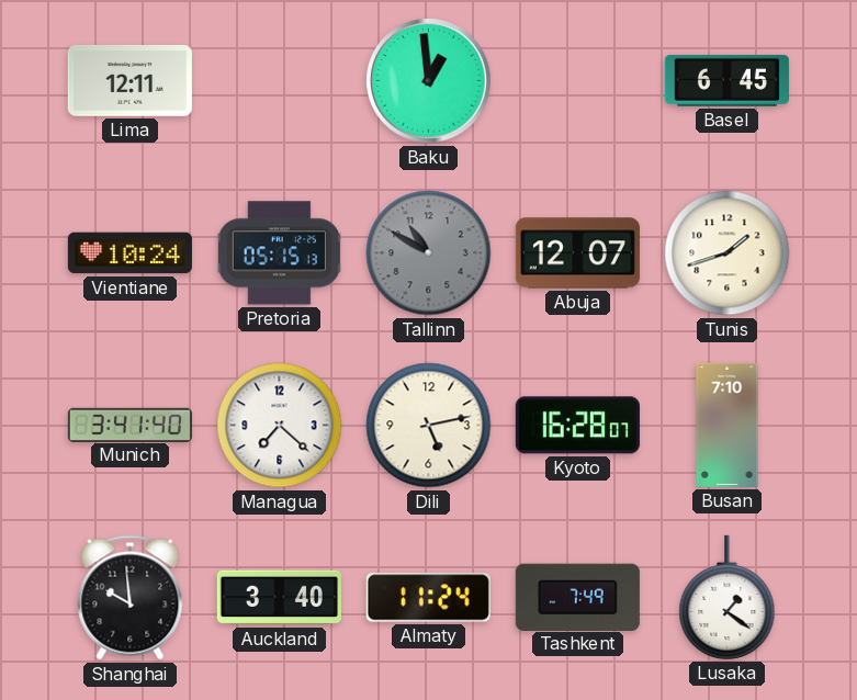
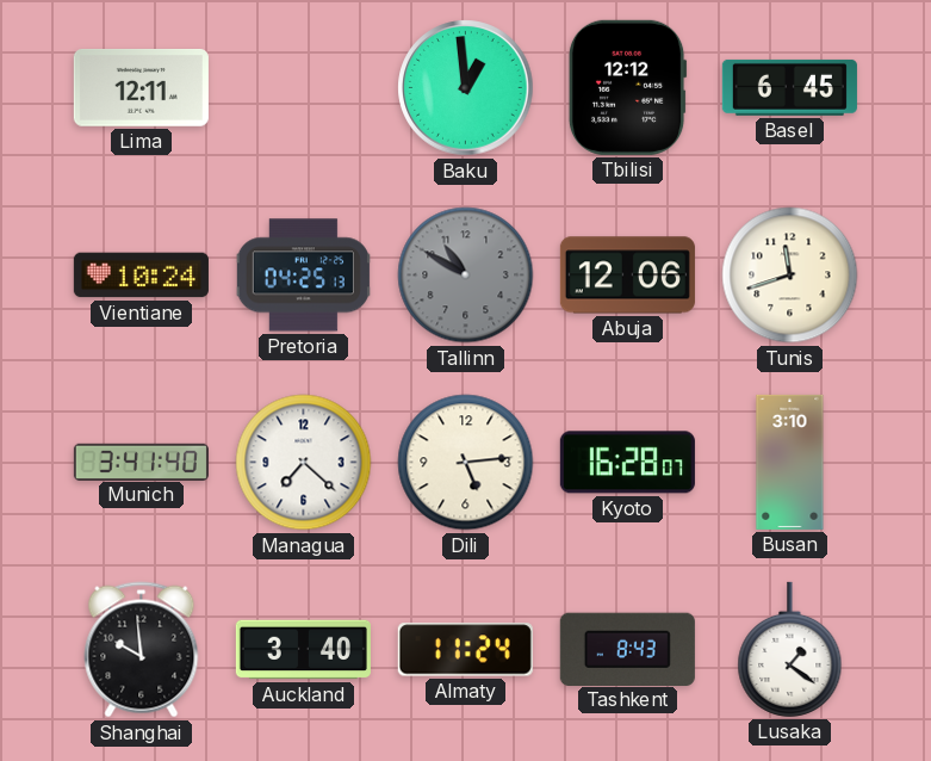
Tbilisi: none -> 12:12
Pretoria: 05:15 -> 04:25
Abuja: 12:07 -> 12:06
Tunis: 1:42 -> 11:42
Dili: 5:13 -> 5:14
Busan: 7:10 -> 3:10
Tashkent: 7:49 -> 8:43
